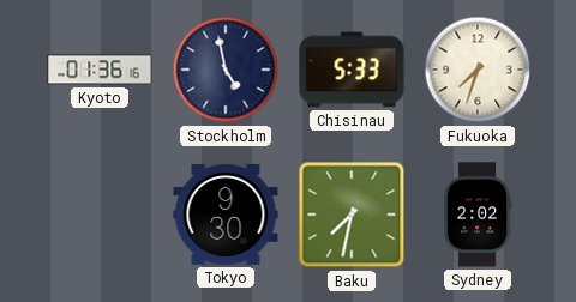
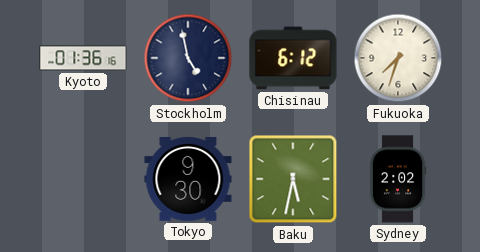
Chisinau: 5:33 -> 6:12
Baku: 7:32 -> 5:32
